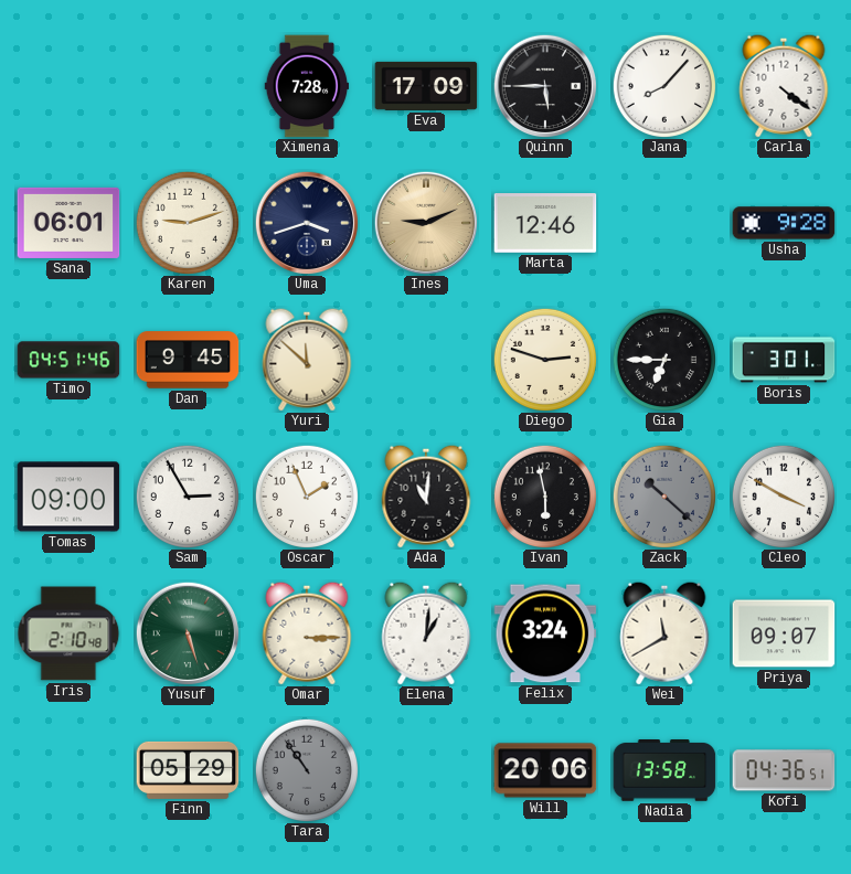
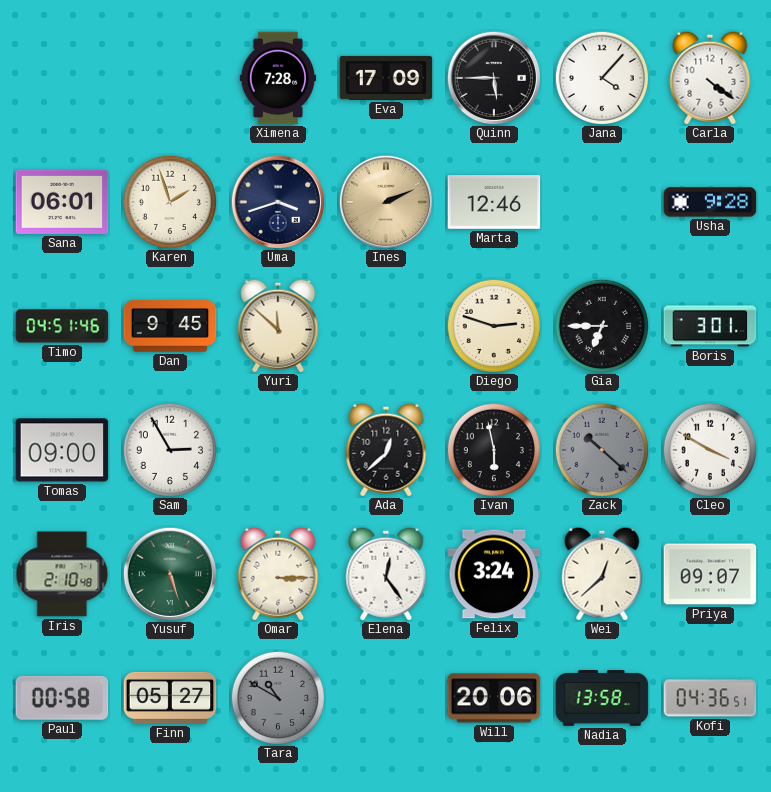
Jana: 8:07 -> 4:07
Karen: 9:12 -> 1:57
Ines: 9:11 -> 2:11
Oscar: 1:56 -> none
Ada: 11:01 -> 12:38
Elena: 1:01 -> 12:24
Wei: 11:40 -> 12:38
Paul: none -> 00:58
Finn: 05:29 -> 05:27
Tara: 10:54 -> 10:50
